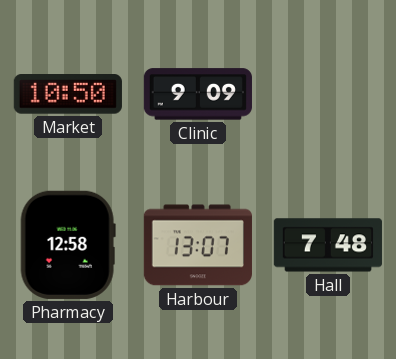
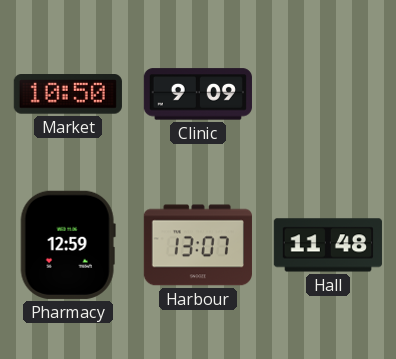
Pharmacy: 12:58 -> 12:59
Hall: 7:48 -> 11:48
